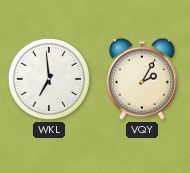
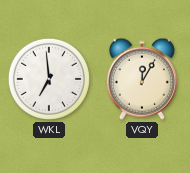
VQY: 2:05 -> 12:05
